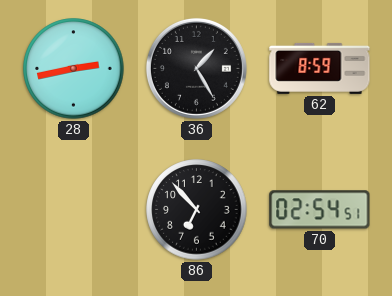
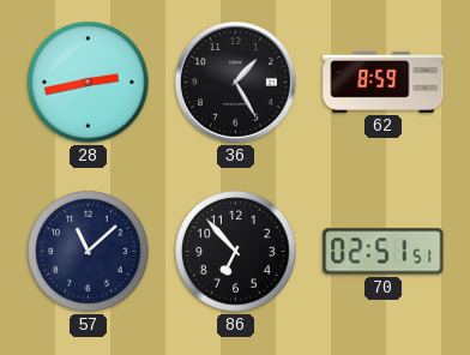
57: none -> 11:08
70: 02:54 -> 02:51
